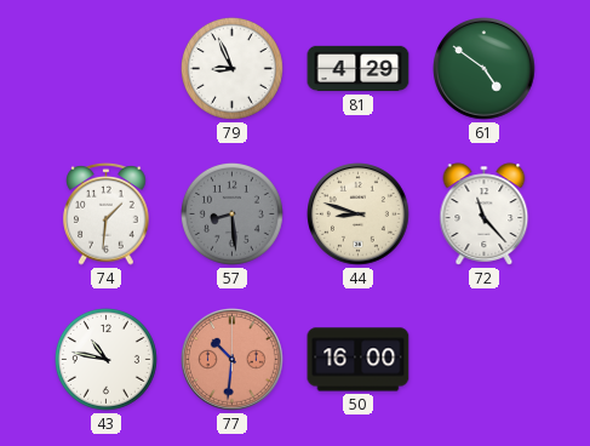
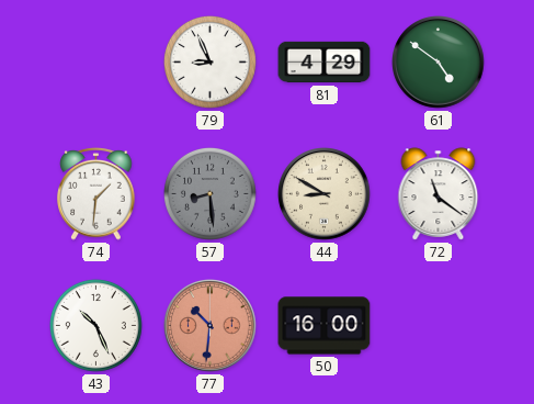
44: 8:48 -> 8:50
72: 11:23 -> 11:21
43: 10:47 -> 10:26
